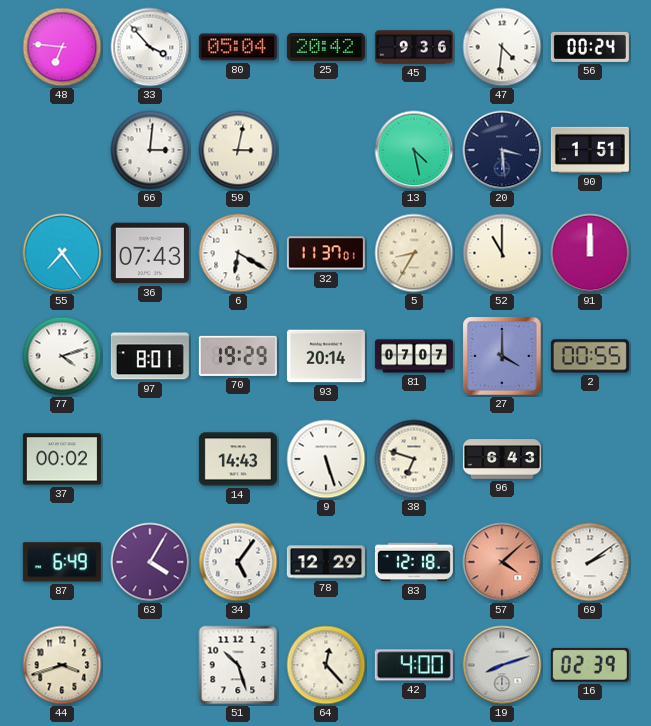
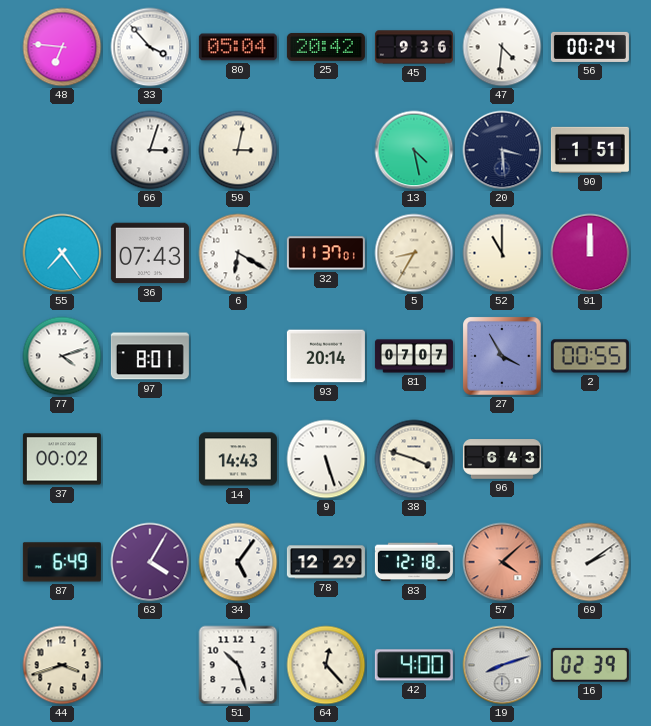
66: 3:01 -> 3:03
70: 19:29 -> none
27: 4:00 -> 3:55
38: 6:48 -> 3:48
